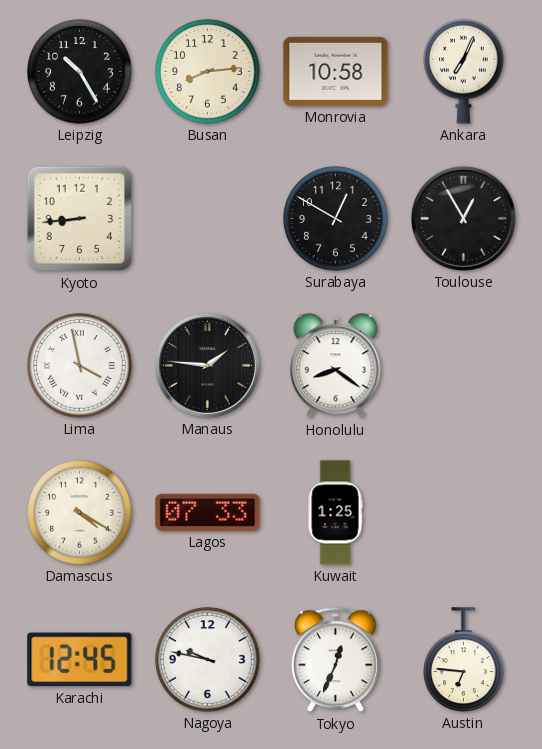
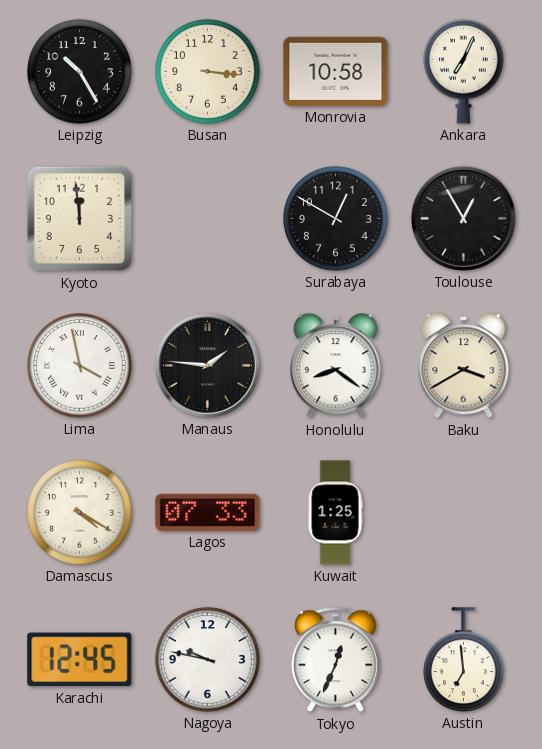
Busan: 8:14 -> 3:16
Kyoto: 8:44 -> 11:59
Baku: none -> 3:40
Austin: 6:46 -> 6:59
